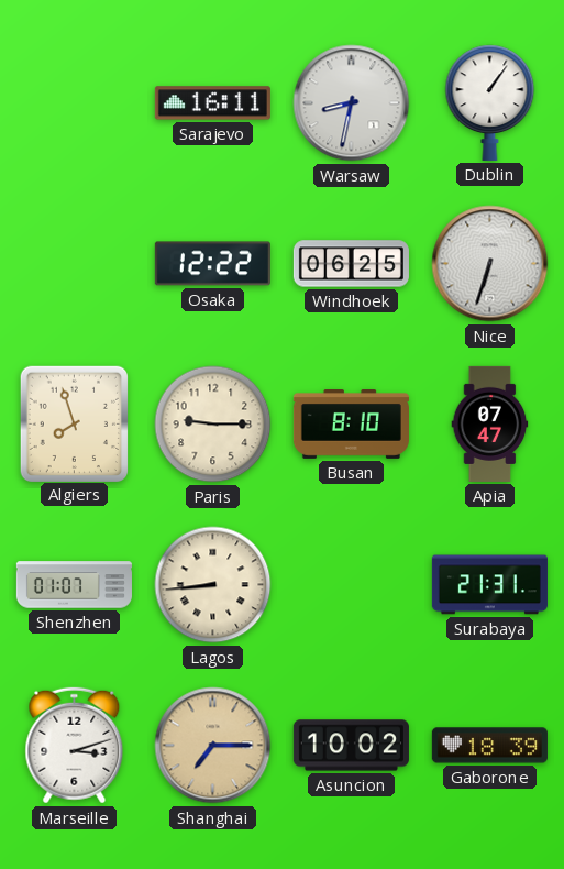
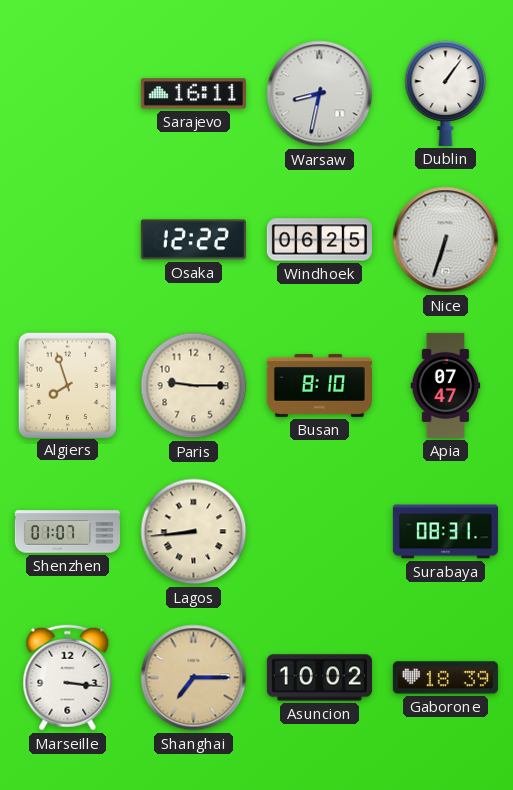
Surabaya: 21:31 -> 08:31
Marseille: 3:12 -> 3:16
